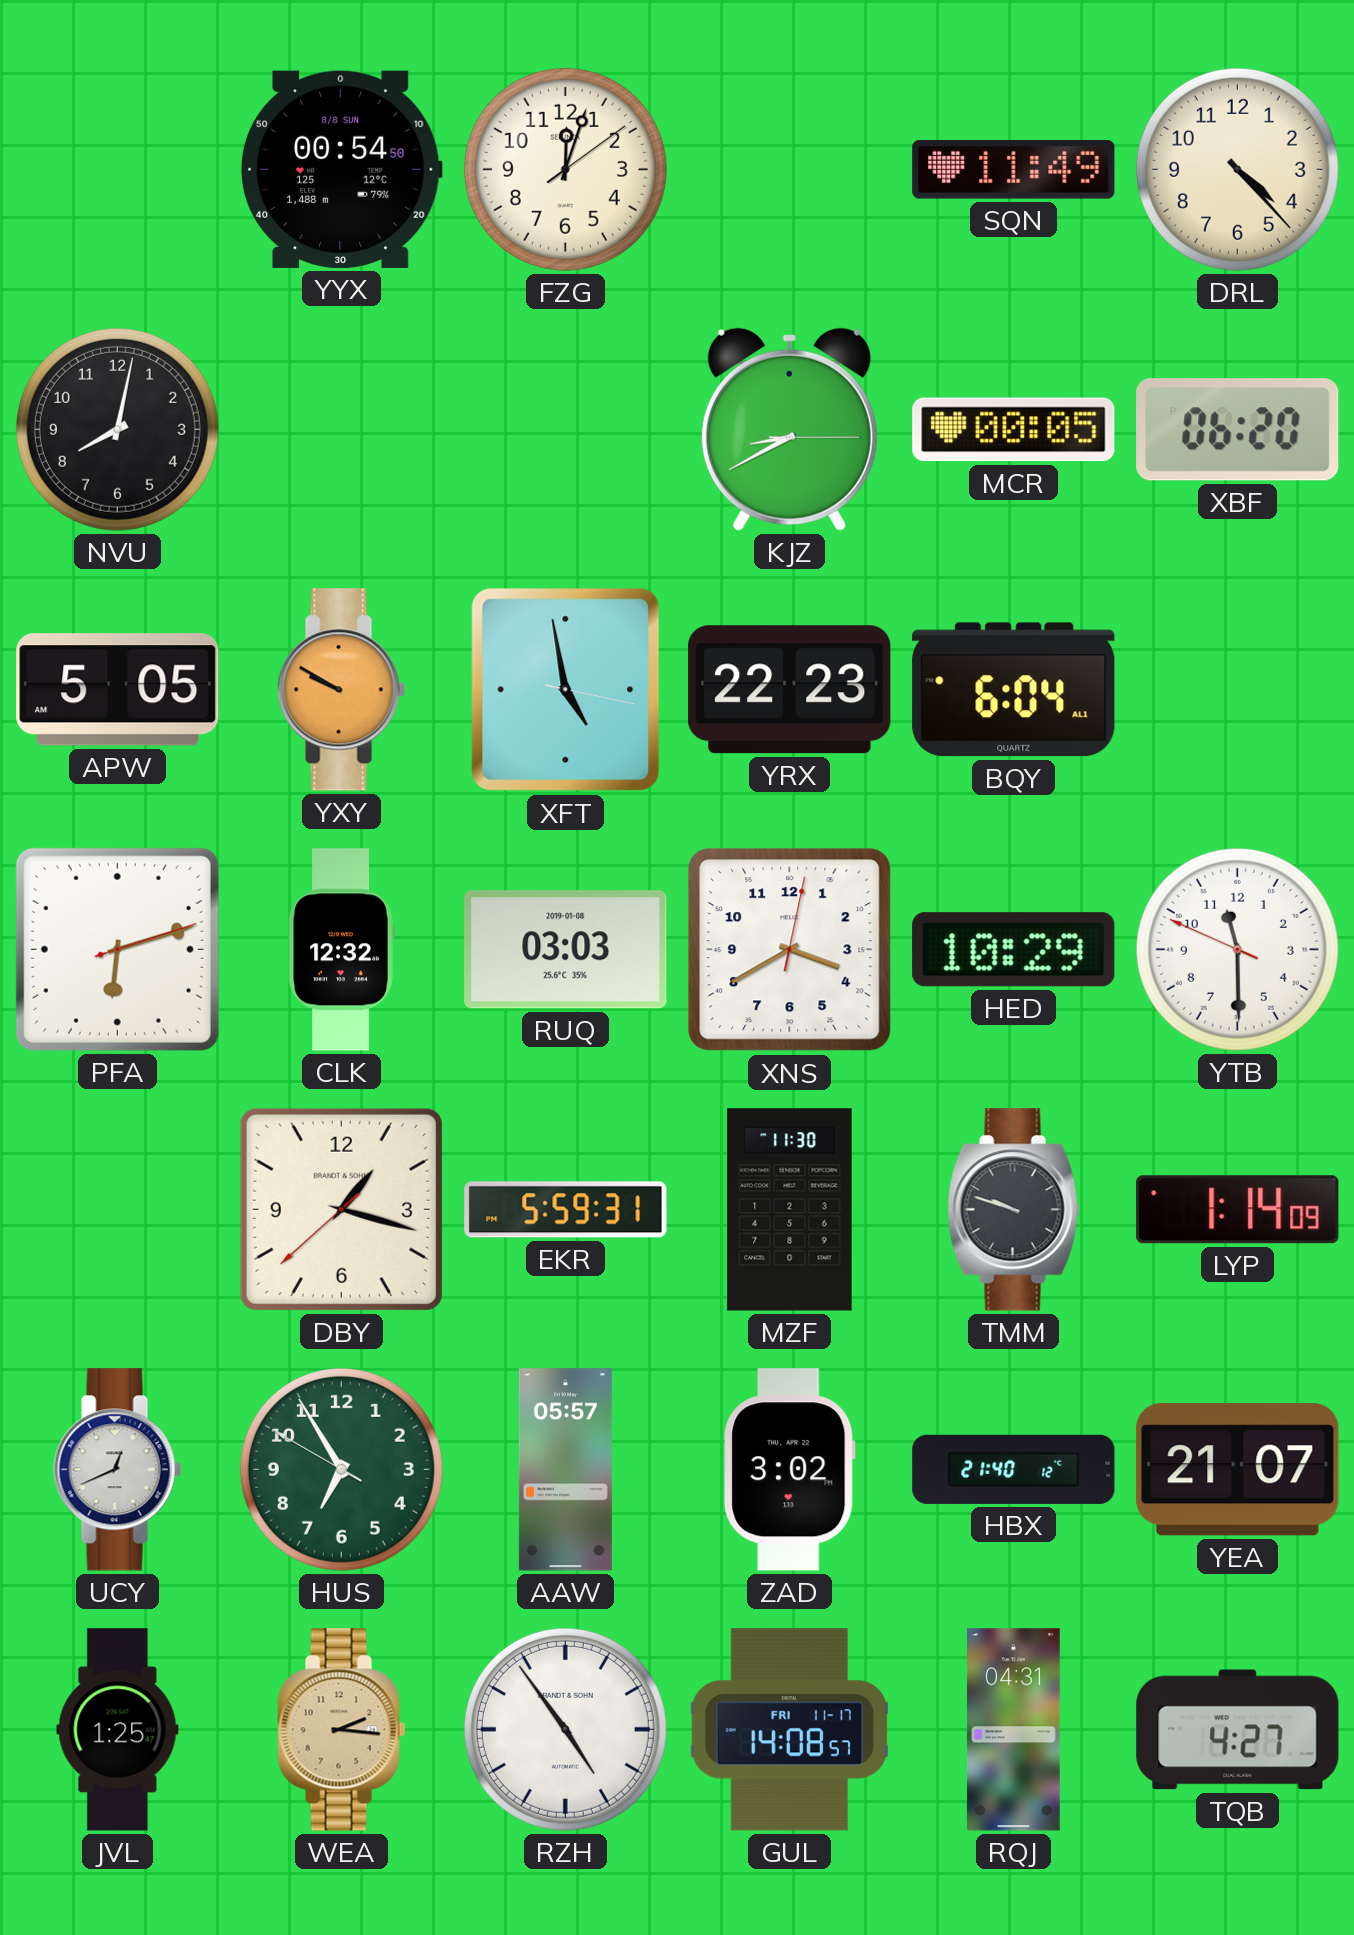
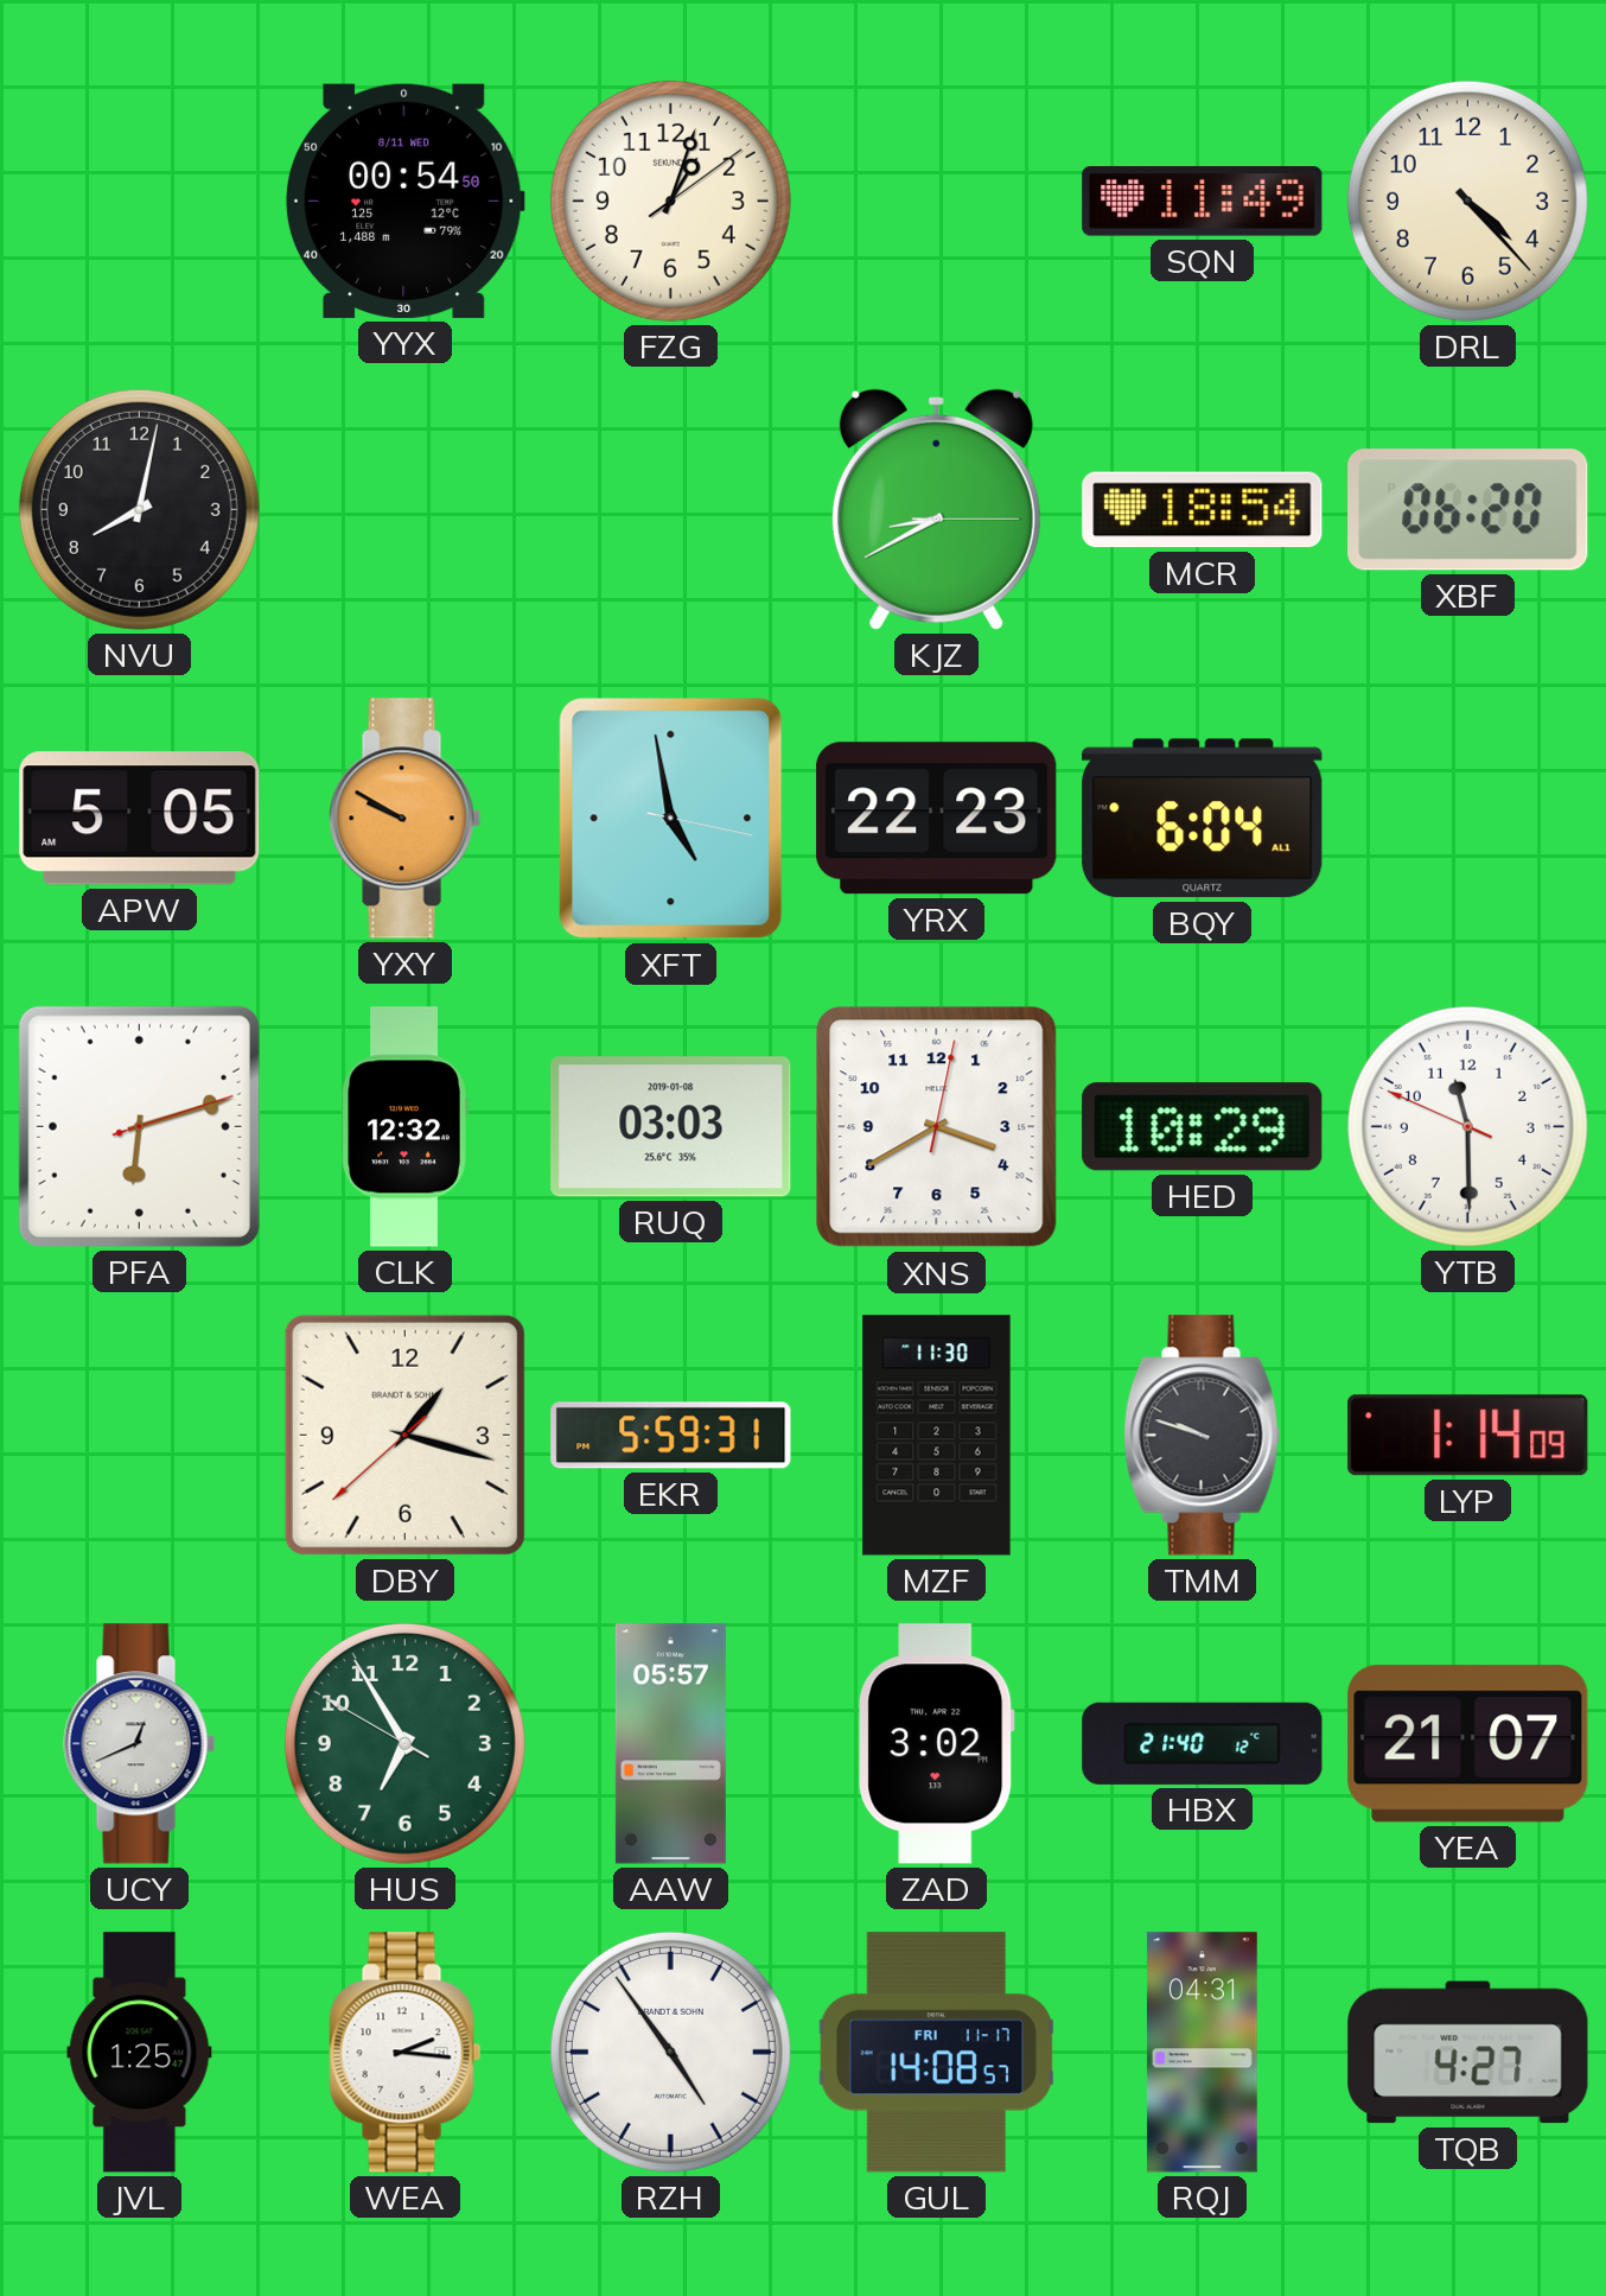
YYX date: 8/8 SUN -> 8/11 WED
FZG: 12:03 -> 1:03
MCR: 00:05 -> 18:54
WEA dial: champagne -> white
